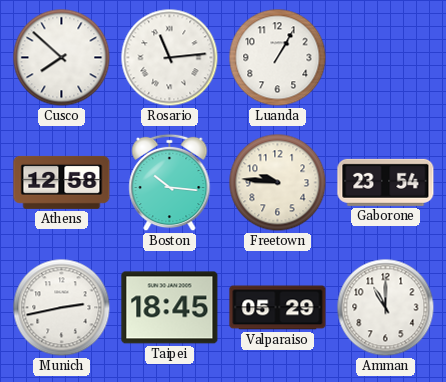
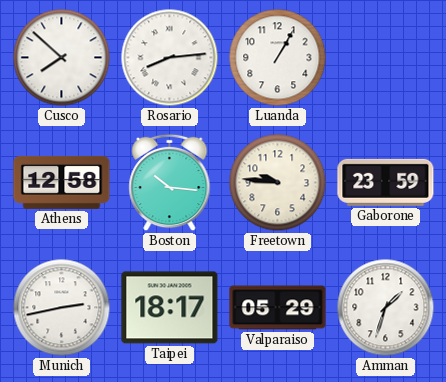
Rosario: 11:14 -> 8:14
Gaborone: 23:54 -> 23:59
Taipei: 18:45 -> 18:17
Amman: 11:00 -> 1:33
